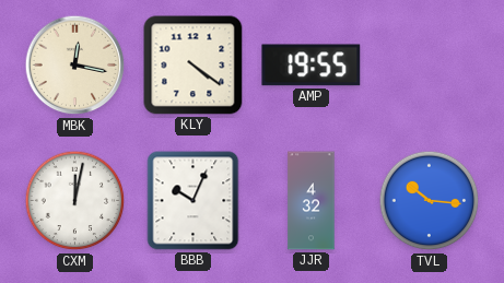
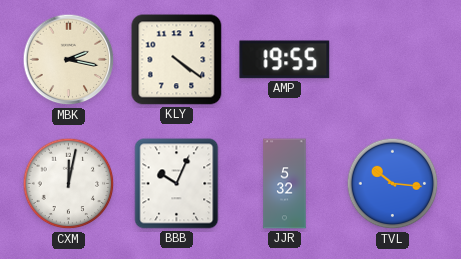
MBK: 12:17 -> 2:17
JJR: 4:32 -> 5:32
